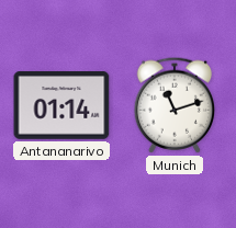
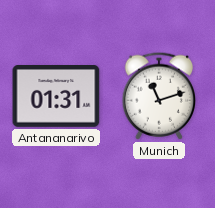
Antananarivo: 01:14 -> 01:31
